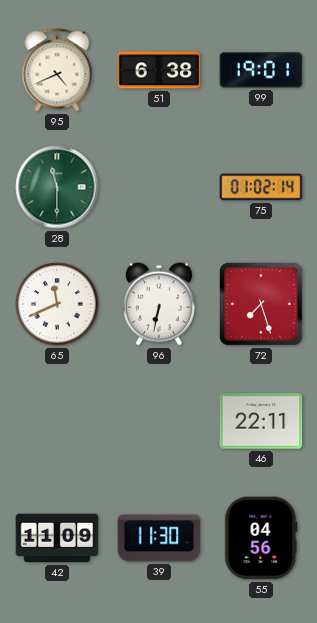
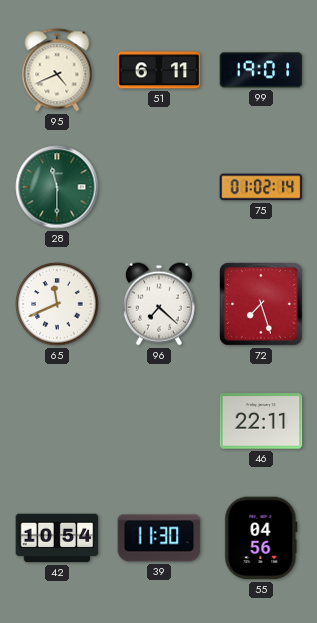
51: 6:38 -> 6:11
96: 6:32 -> 7:22
42: 11:09 -> 10:54
